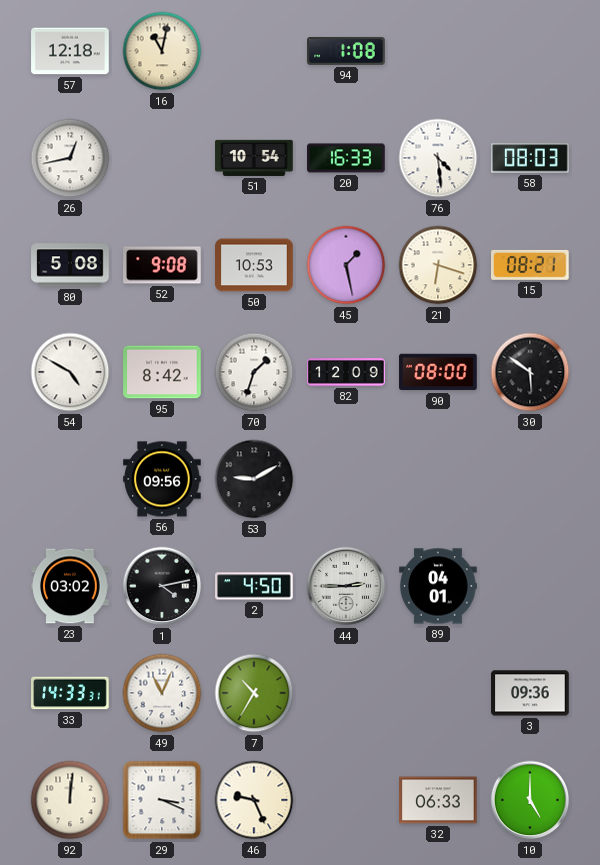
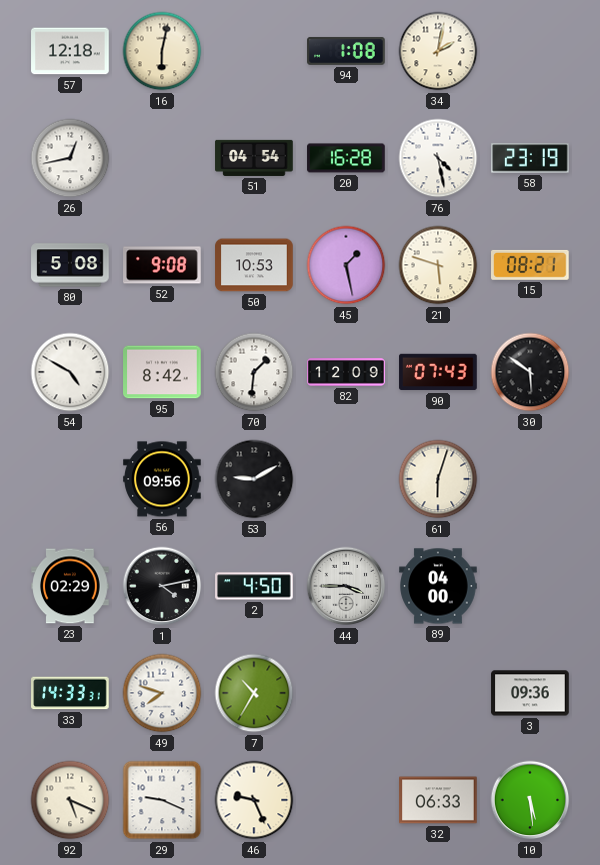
16: 11:02 -> 6:02
34: none -> 2:02
51: 10:54 -> 04:54
20: 16:33 -> 16:28
76: 4:29 -> 4:28
58: 08:03 -> 23:19
21: 6:18 -> 5:48
70: 1:33 -> 1:31
90: 08:00 -> 07:43
61: none -> 6:03
23: 03:02 -> 02:29
44: 2:45 -> 3:45
89: 04:01 -> 04:00
49: 11:04 -> 7:48
92: 12:01 -> 5:19
29: 3:19 -> 9:19
10: 5:00 -> 5:29
